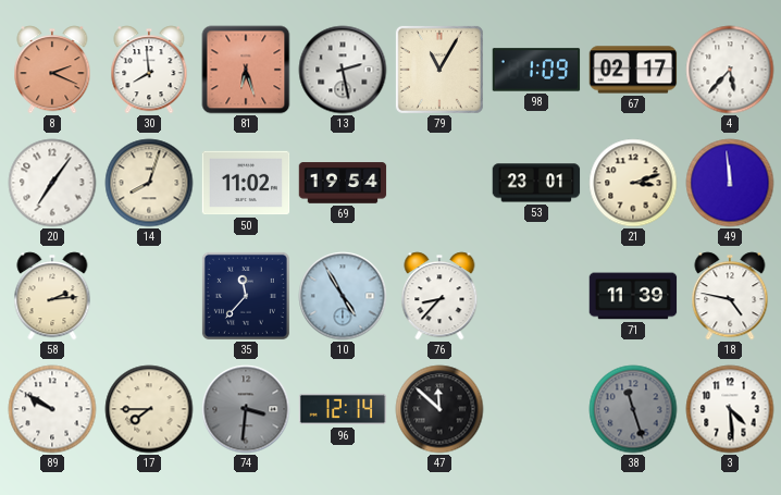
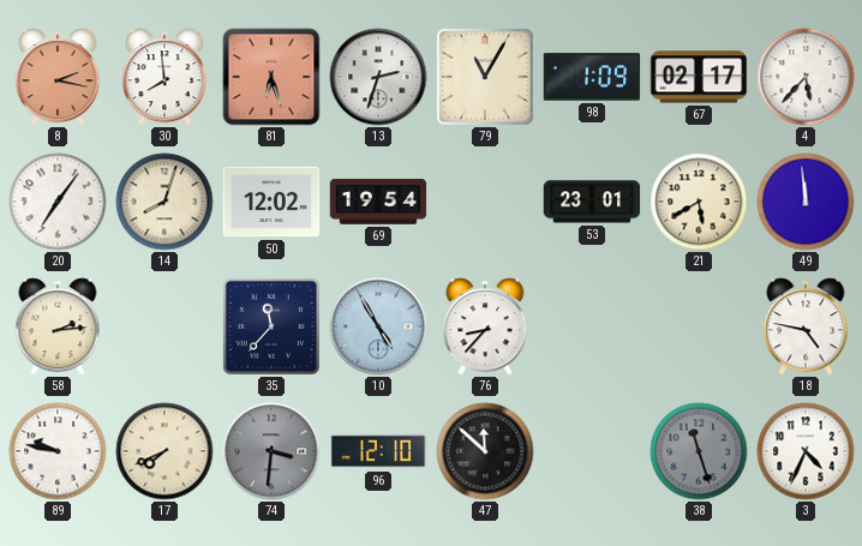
8: 2:19 -> 2:17
13: 2:28 -> 2:33
50: 11:02 -> 12:02
21: 3:12 -> 5:40
71: 11:39 -> none
89: 9:50 -> 9:47
17: 7:45 -> 7:41
96: 12:14 -> 12:10
3: 4:29 -> 4:34
